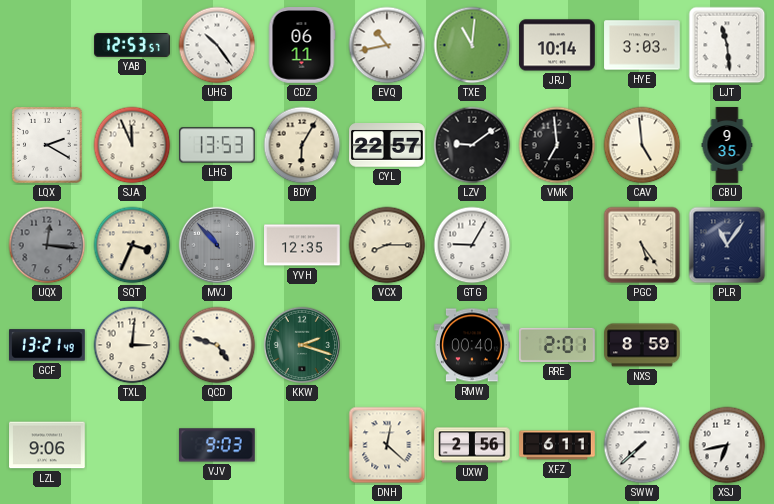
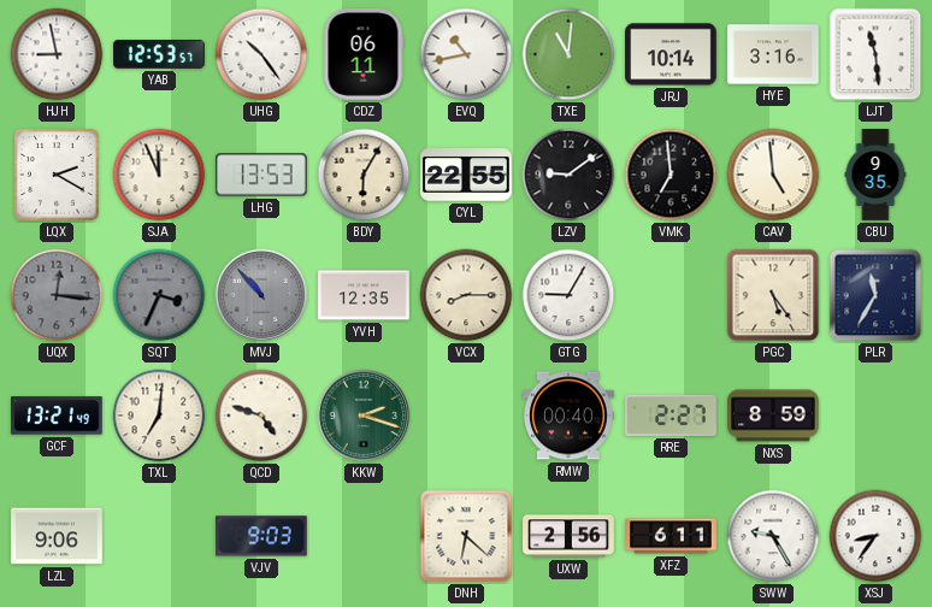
HJH: none -> 8:58
HYE: 3:03 -> 3:16
CYL: 22:57 -> 22:55
SQT dial: cream -> grey
PLR: 11:06 -> 11:35
TXL: 3:01 -> 7:01
RRE: 2:01 -> 2:27
DNH: 12:22 -> 6:22
SWW: 7:38 -> 9:25
XSJ: 6:43 -> 8:36
